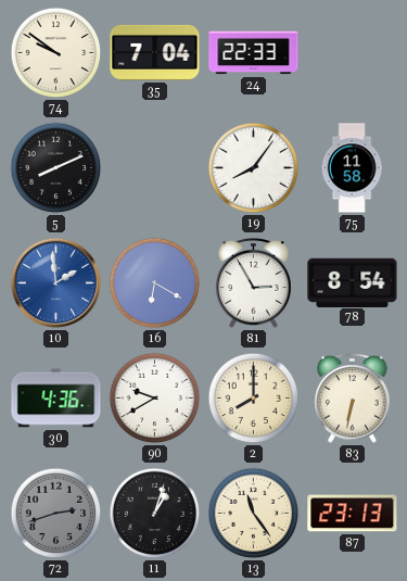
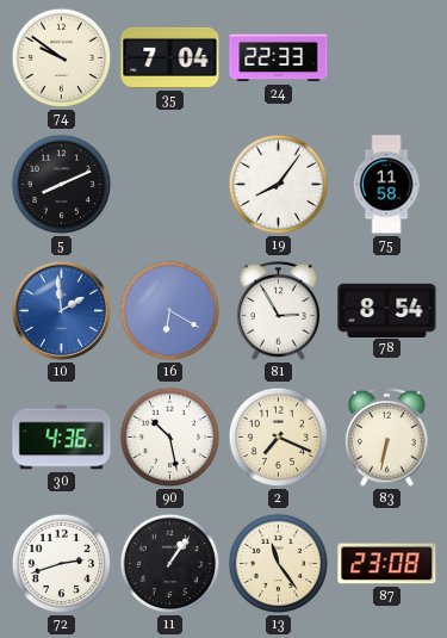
90: 9:40 -> 10:28
2: 8:00 -> 7:19
72 dial: grey -> white
11: 1:03 -> 1:06
87: 23:13 -> 23:08
